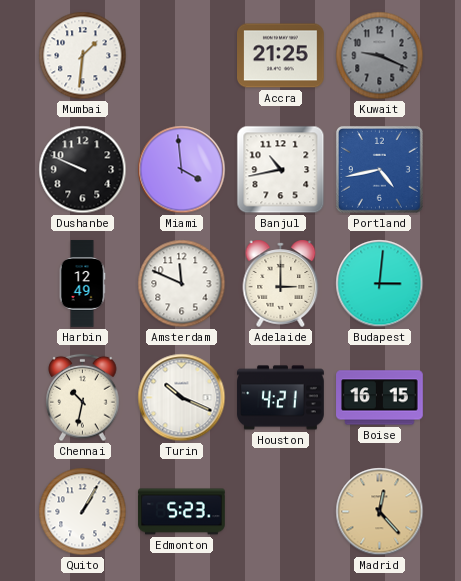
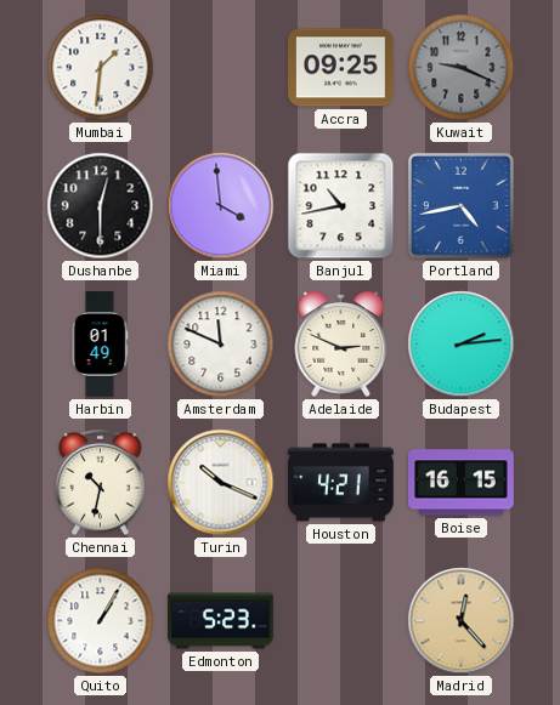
Accra: 21:25 -> 09:25
Dushanbe: 9:49 -> 12:30
Harbin: 12:49 -> 01:49
Adelaide: 3:00 -> 2:49
Budapest: 3:01 -> 2:14
